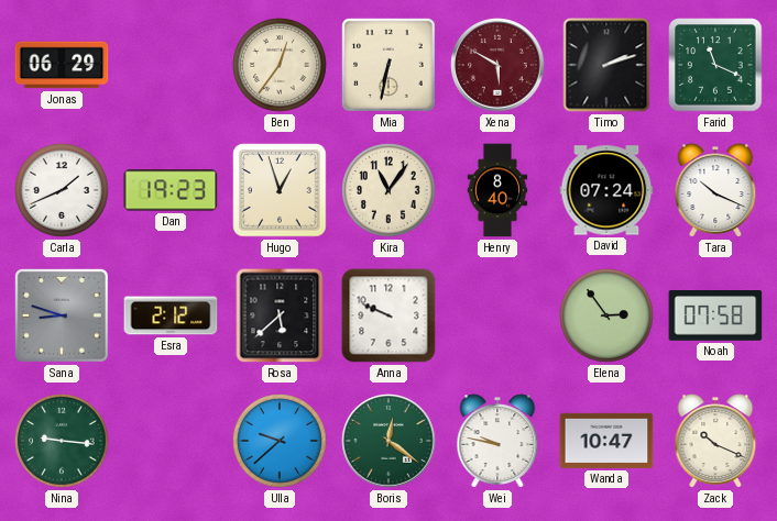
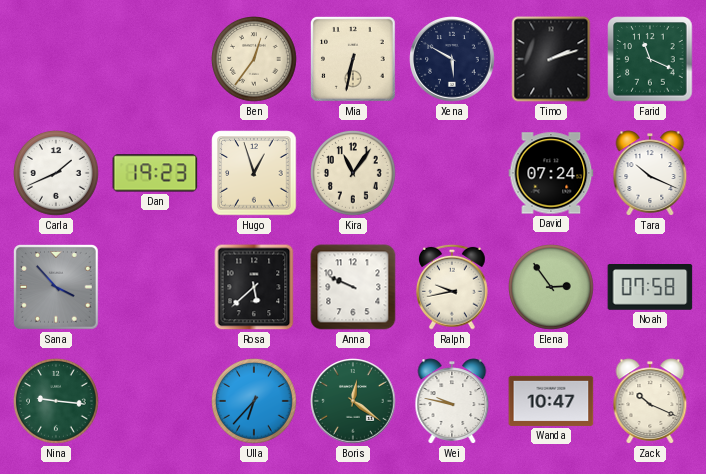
Jonas: 06:29 -> none
Xena dial: burgundy -> navy
Henry: 8:40 -> none
Sana: 8:48 -> 3:53
Esra: 2:12 -> none
Ralph: none -> 9:43
Ulla: 9:38 -> 6:37
